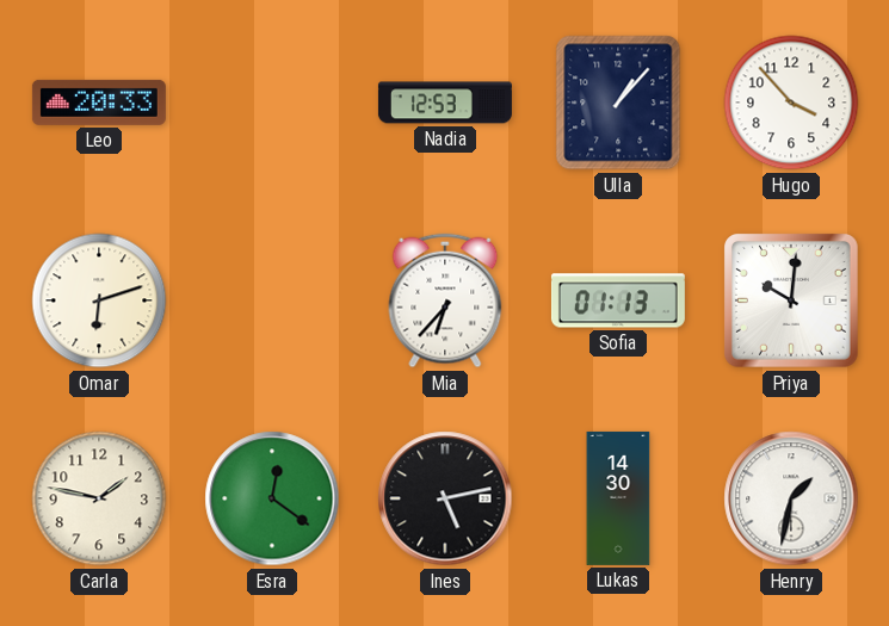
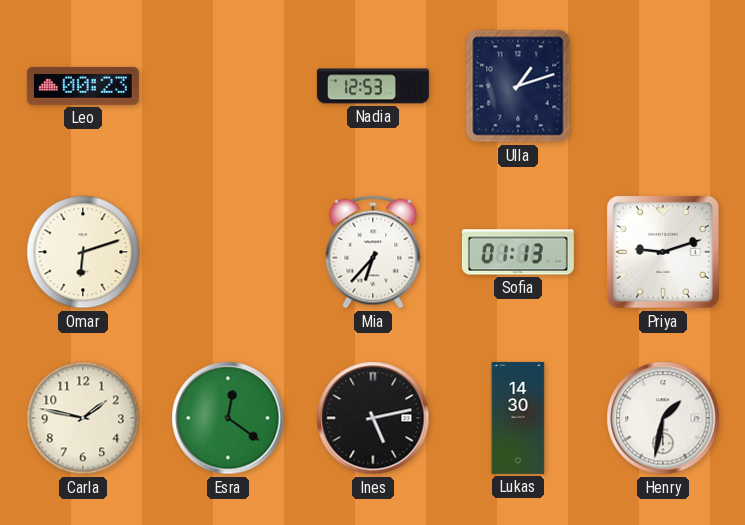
Leo: 20:33 -> 00:23
Ulla: 1:07 -> 1:12
Hugo: 3:53 -> none
Priya: 10:01 -> 9:12
